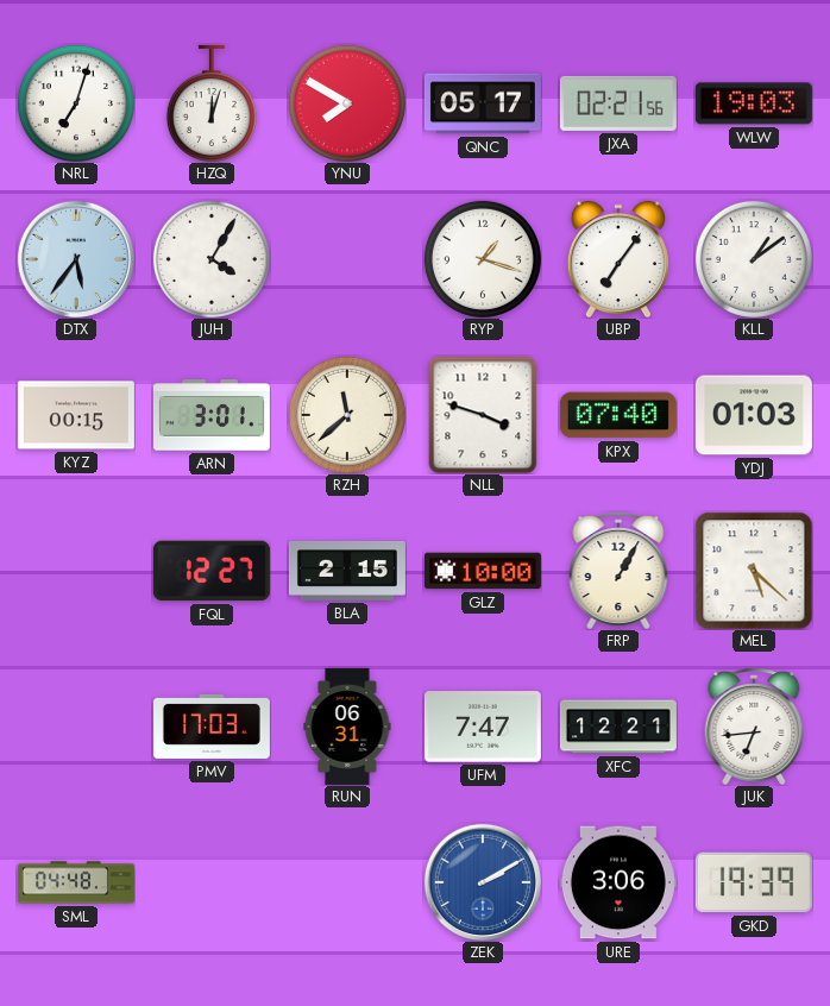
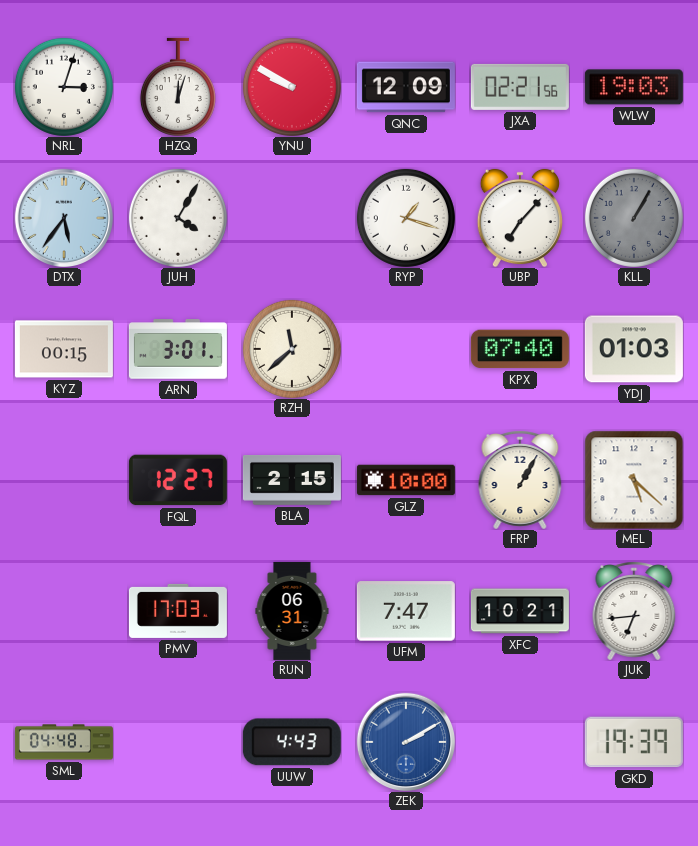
NRL: 7:03 -> 3:03
YNU: 7:50 -> 9:50
QNC: 05:17 -> 12:09
UBP: 7:06 -> 7:07
KLL: 1:09 -> 1:05
KLL dial: white -> grey
NLL: 3:48 -> none
XFC: 12:21 -> 10:21
UUW: none -> 4:43
URE: 3:06 -> none
